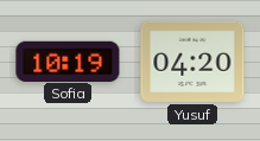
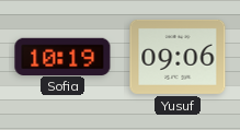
Yusuf: 04:20 -> 09:06
